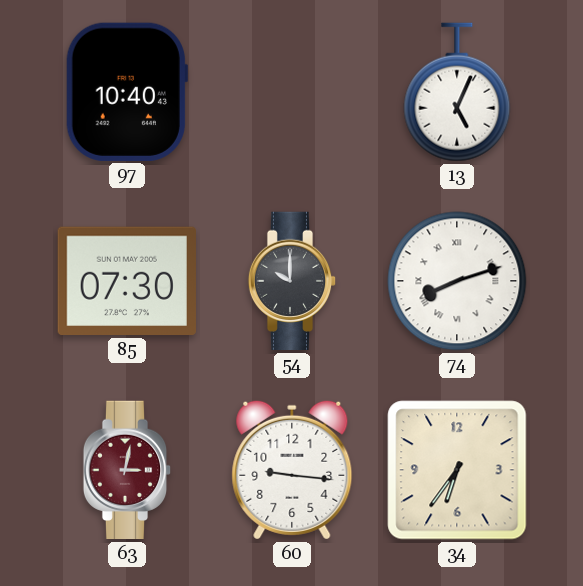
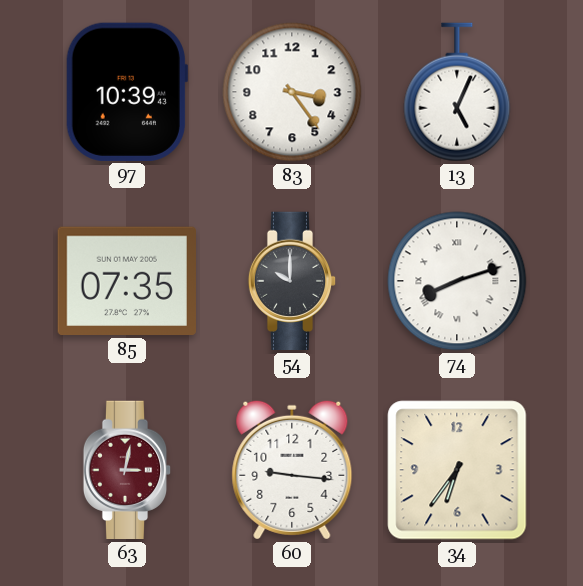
97: 10:40 -> 10:39
83: none -> 3:24
85: 07:30 -> 07:35
